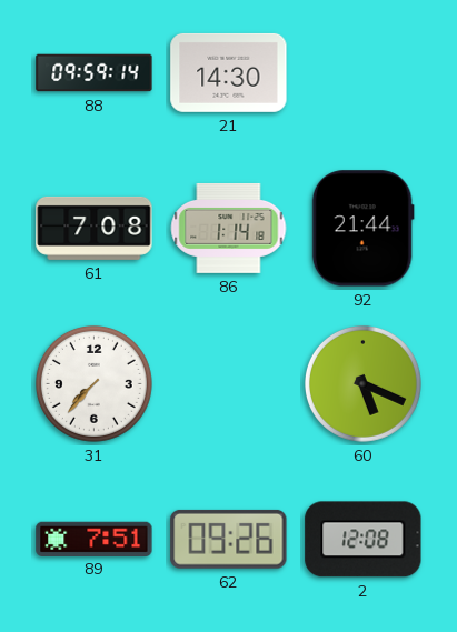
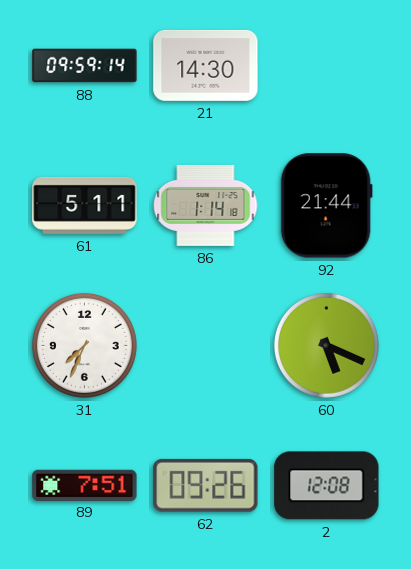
61: 7:08 -> 5:11
31: 7:37 -> 7:34
